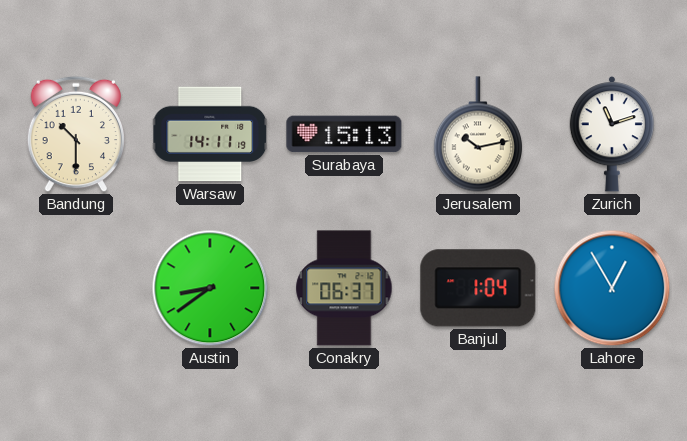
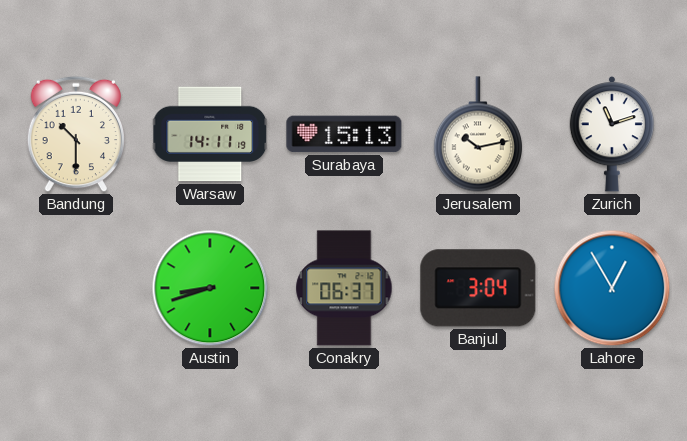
Austin: 8:39 -> 8:42
Banjul: 1:04 -> 3:04
